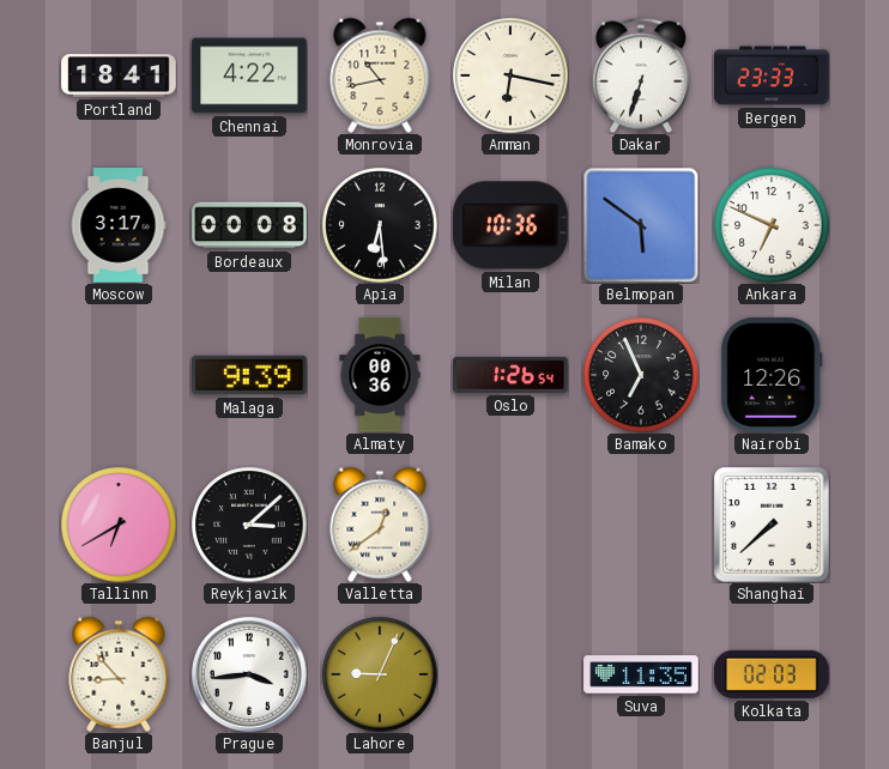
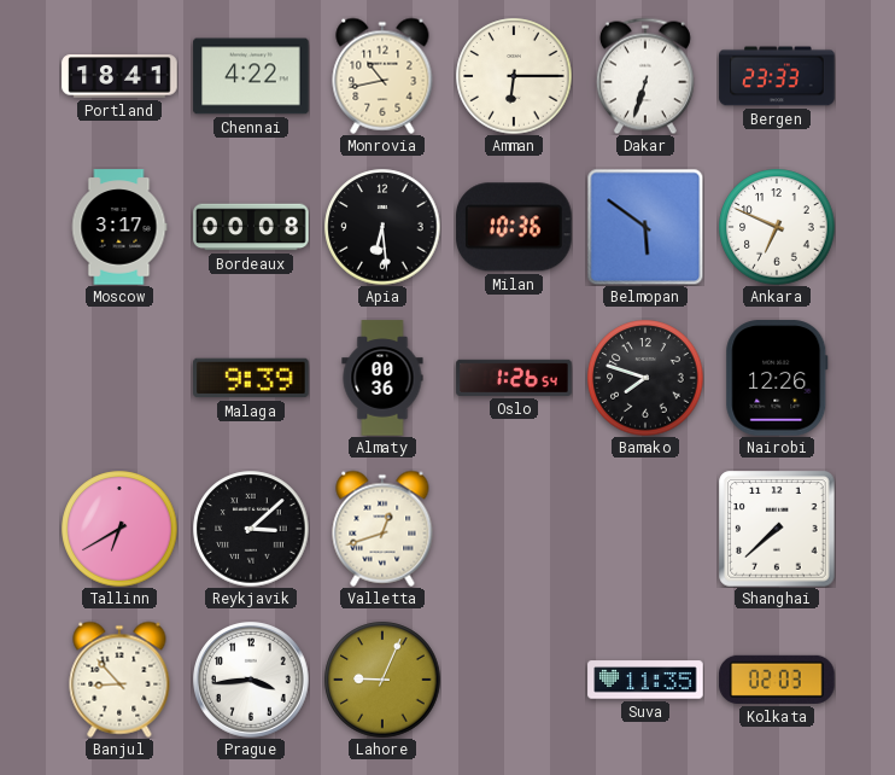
Amman: 6:17 -> 6:15
Bamako: 6:56 -> 7:48
Valletta: 12:39 -> 12:42
